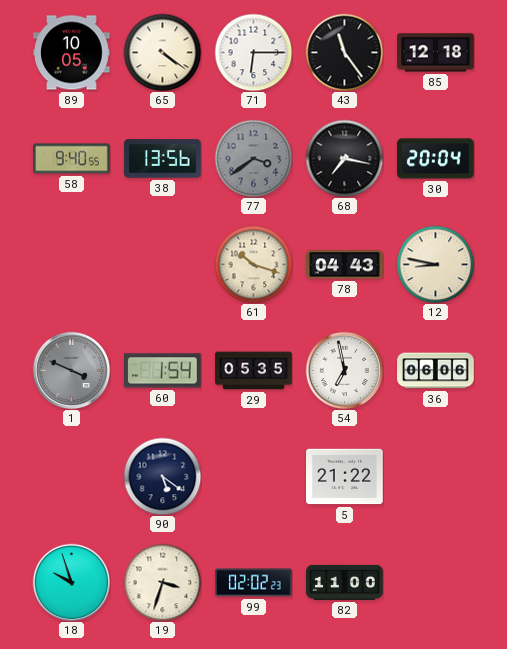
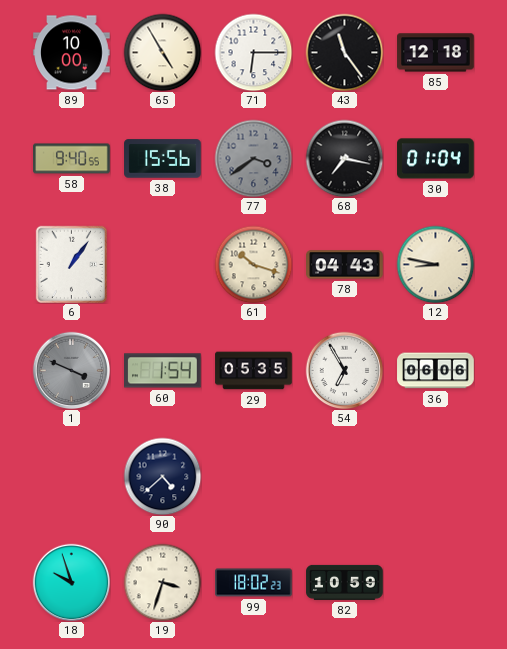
89: 10:05 -> 10:00
65: 4:21 -> 4:55
38: 13:56 -> 15:56
30: 20:04 -> 01:04
6: none -> 1:06
54: 6:58 -> 6:55
90: 5:21 -> 4:38
5: 21:22 -> none
99: 02:02 -> 18:02
82: 11:00 -> 10:59
